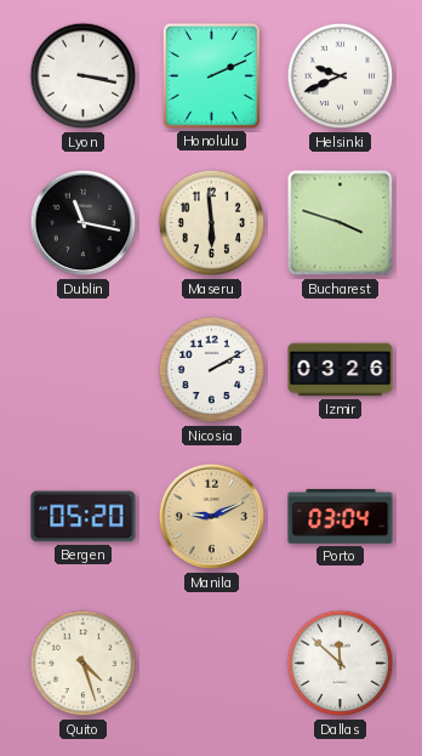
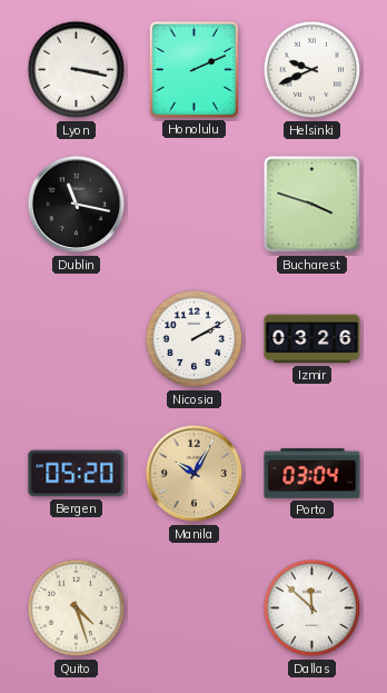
Maseru: 5:59 -> none
Manila: 9:11 -> 10:05
